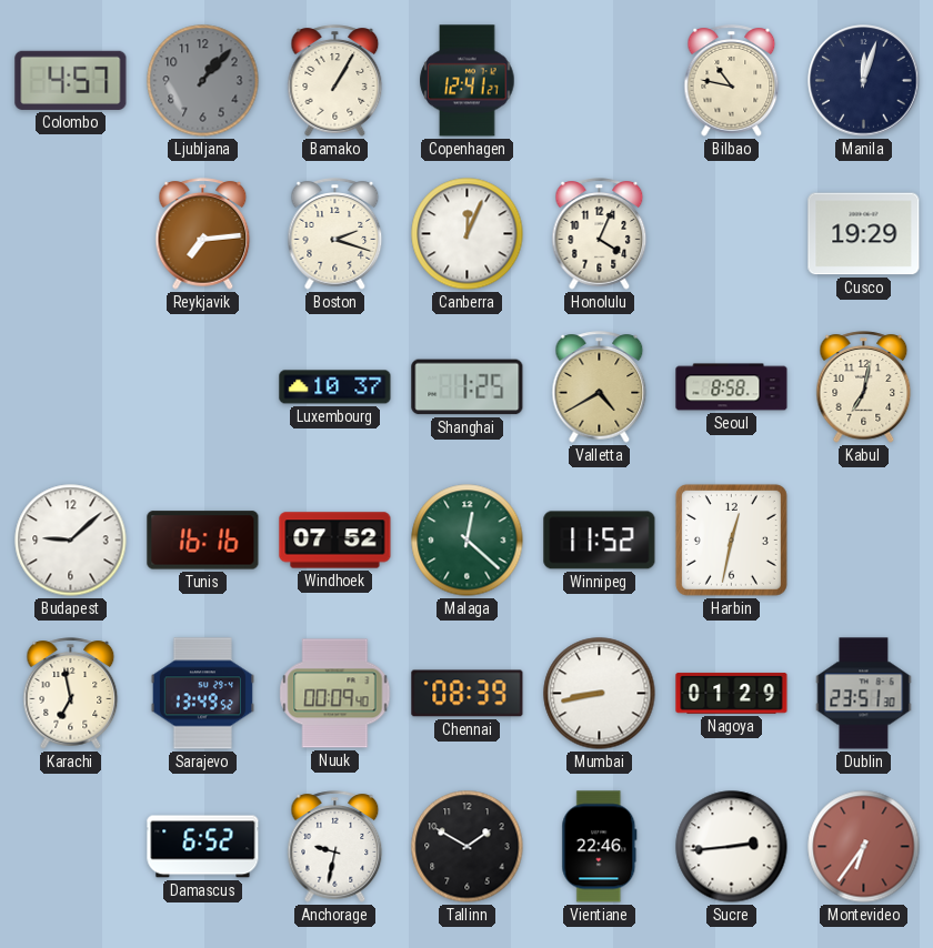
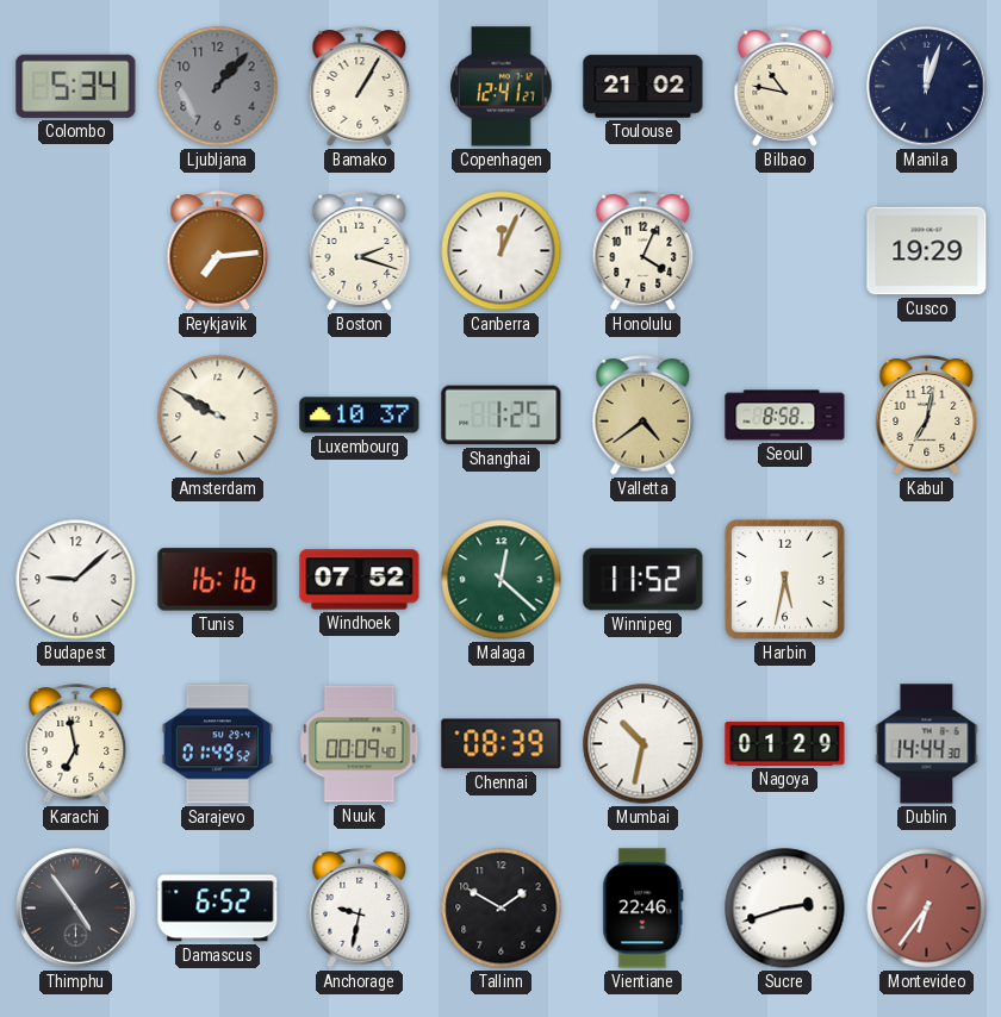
Colombo: 4:57 -> 5:34
Toulouse: none -> 21:02
Amsterdam: none -> 9:50
Valletta: 4:40 -> 4:39
Harbin: 12:32 -> 5:32
Sarajevo: 13:49 -> 01:49
Mumbai: 8:43 -> 10:32
Dublin: 23:51 -> 14:44
Thimphu: none -> 4:54
Sucre: 2:44 -> 2:42
